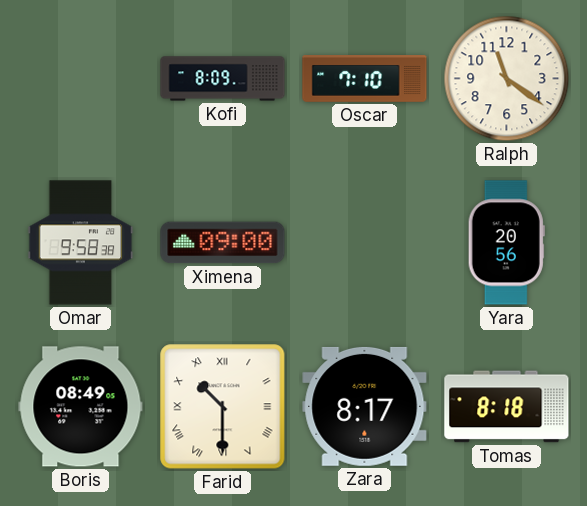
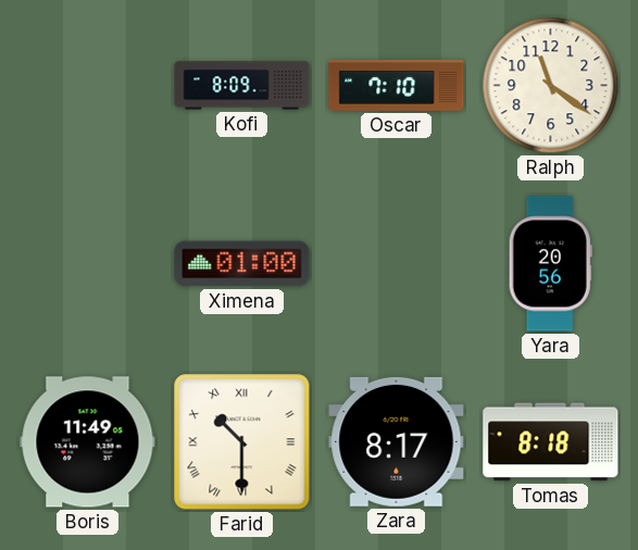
Omar: 9:58 -> none
Ximena: 09:00 -> 01:00
Boris: 08:49 -> 11:49
